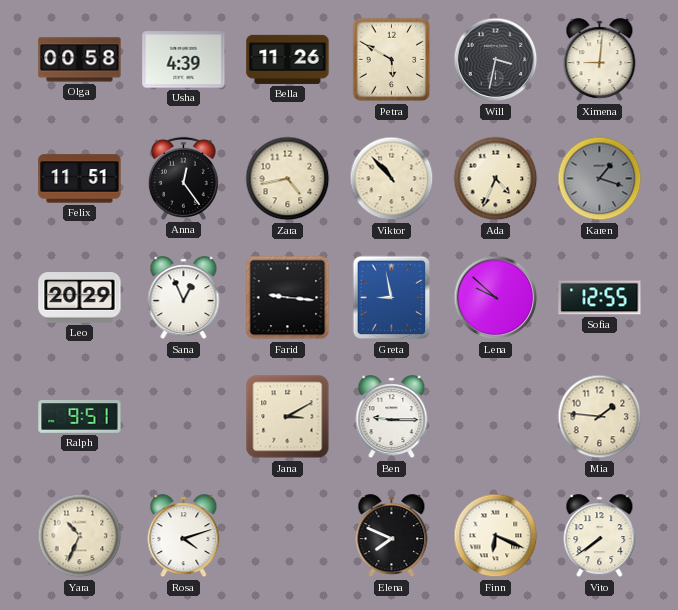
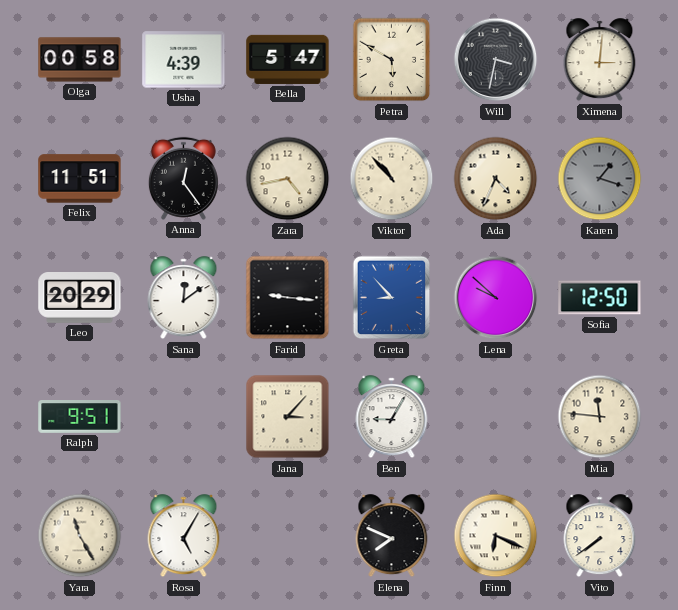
Bella: 11:26 -> 5:47
Ximena: 9:01 -> 3:01
Sana: 12:56 -> 12:09
Greta: 8:58 -> 8:53
Sofia: 12:55 -> 12:50
Jana: 3:10 -> 3:07
Ben: 9:15 -> 9:05
Mia: 1:46 -> 11:46
Yara: 10:34 -> 11:25
Rosa: 4:12 -> 5:05
